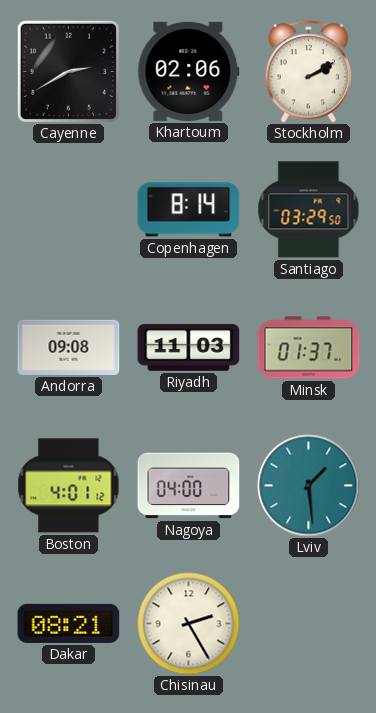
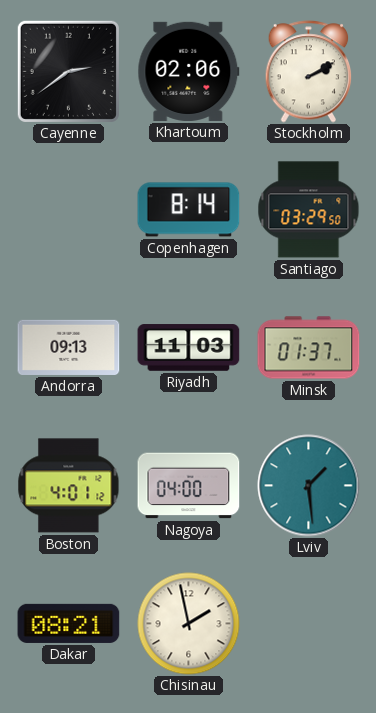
Cayenne: 2:40 -> 2:39
Andorra: 09:08 -> 09:13
Chisinau: 2:25 -> 1:58
